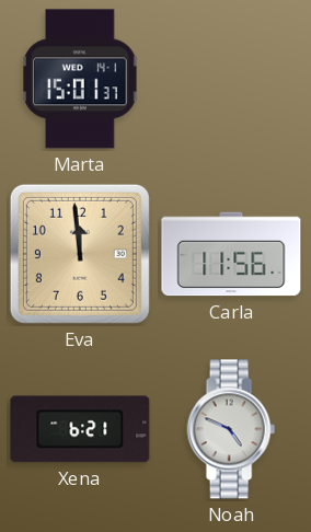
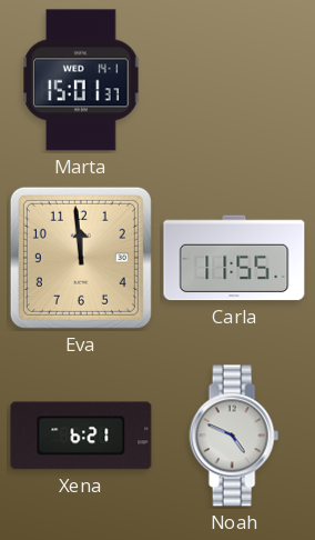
Carla: 11:56 -> 11:55
